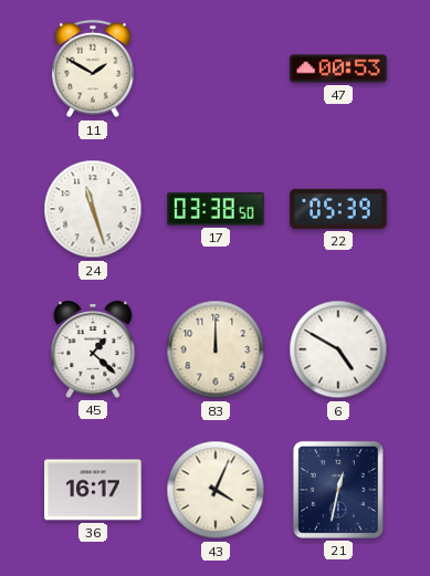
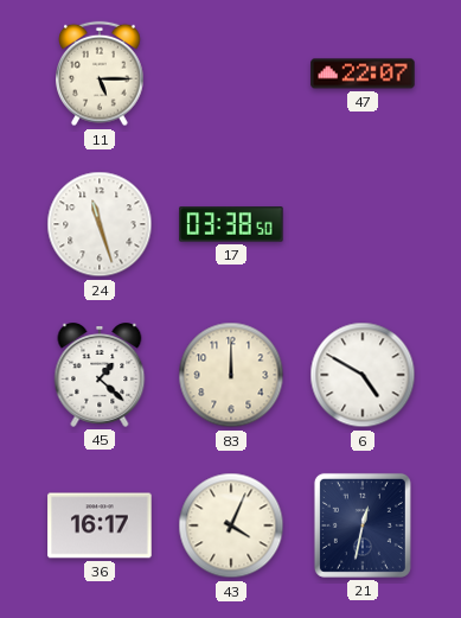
11: 1:50 -> 5:15
47: 00:53 -> 22:07
22: 05:39 -> none
